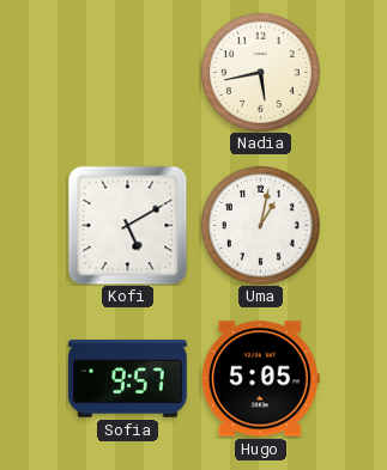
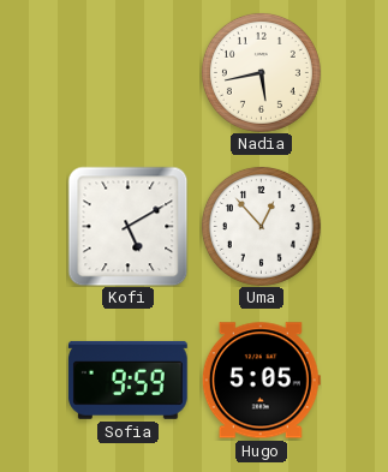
Uma: 1:02 -> 12:53
Sofia: 9:57 -> 9:59
